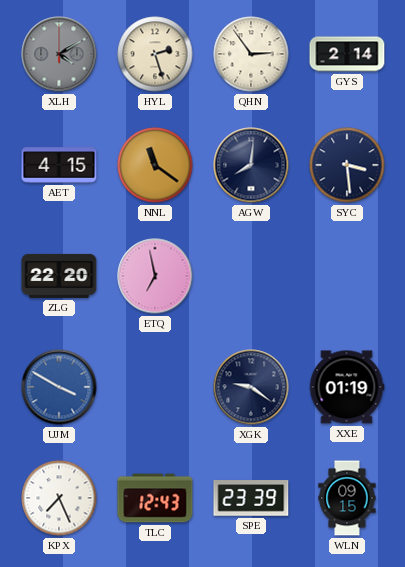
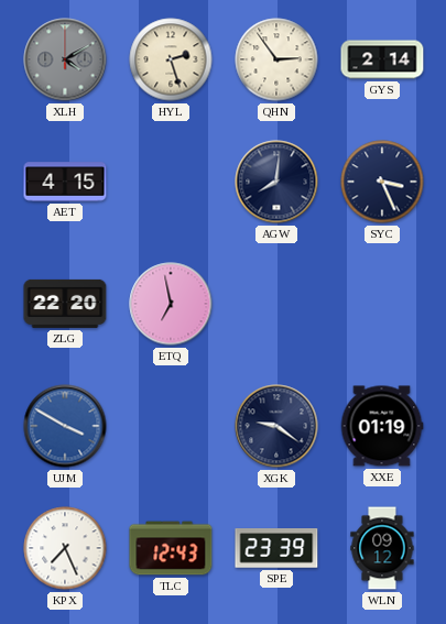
NNL: 11:21 -> none
SYC: 3:29 -> 3:26
WLN: 09:15 -> 09:12
